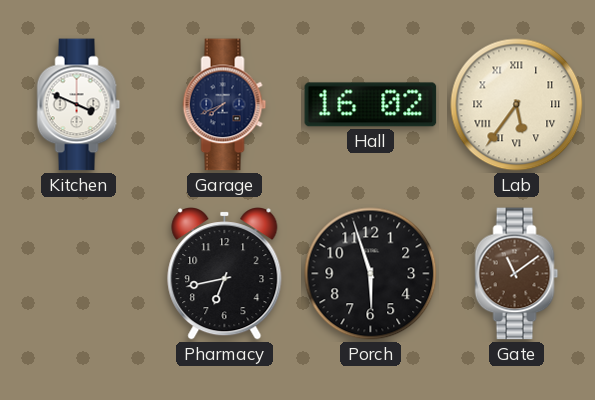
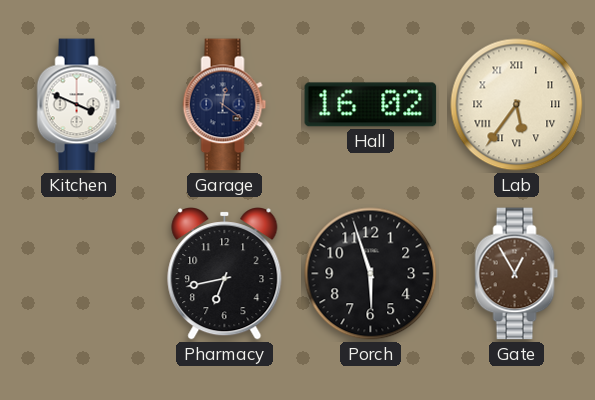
Garage: 7:41 -> 12:21
Gate: 11:09 -> 12:55
